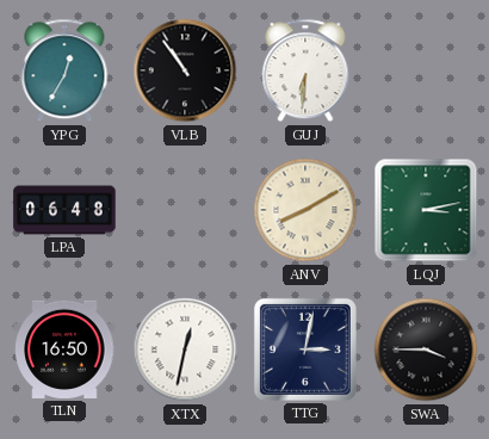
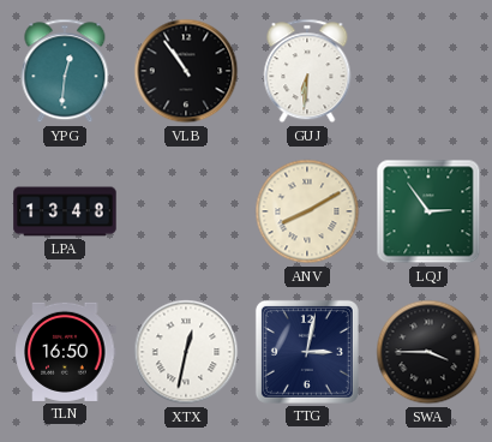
YPG: 12:35 -> 12:31
LPA: 06:48 -> 13:48
LQJ: 3:13 -> 2:54
